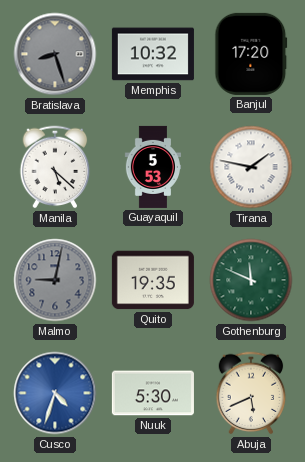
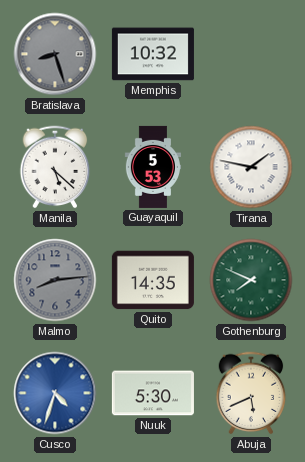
Banjul: 17:20 -> none
Malmo: 9:02 -> 8:14
Quito: 19:35 -> 14:35
Gothenburg: 11:49 -> 7:49
